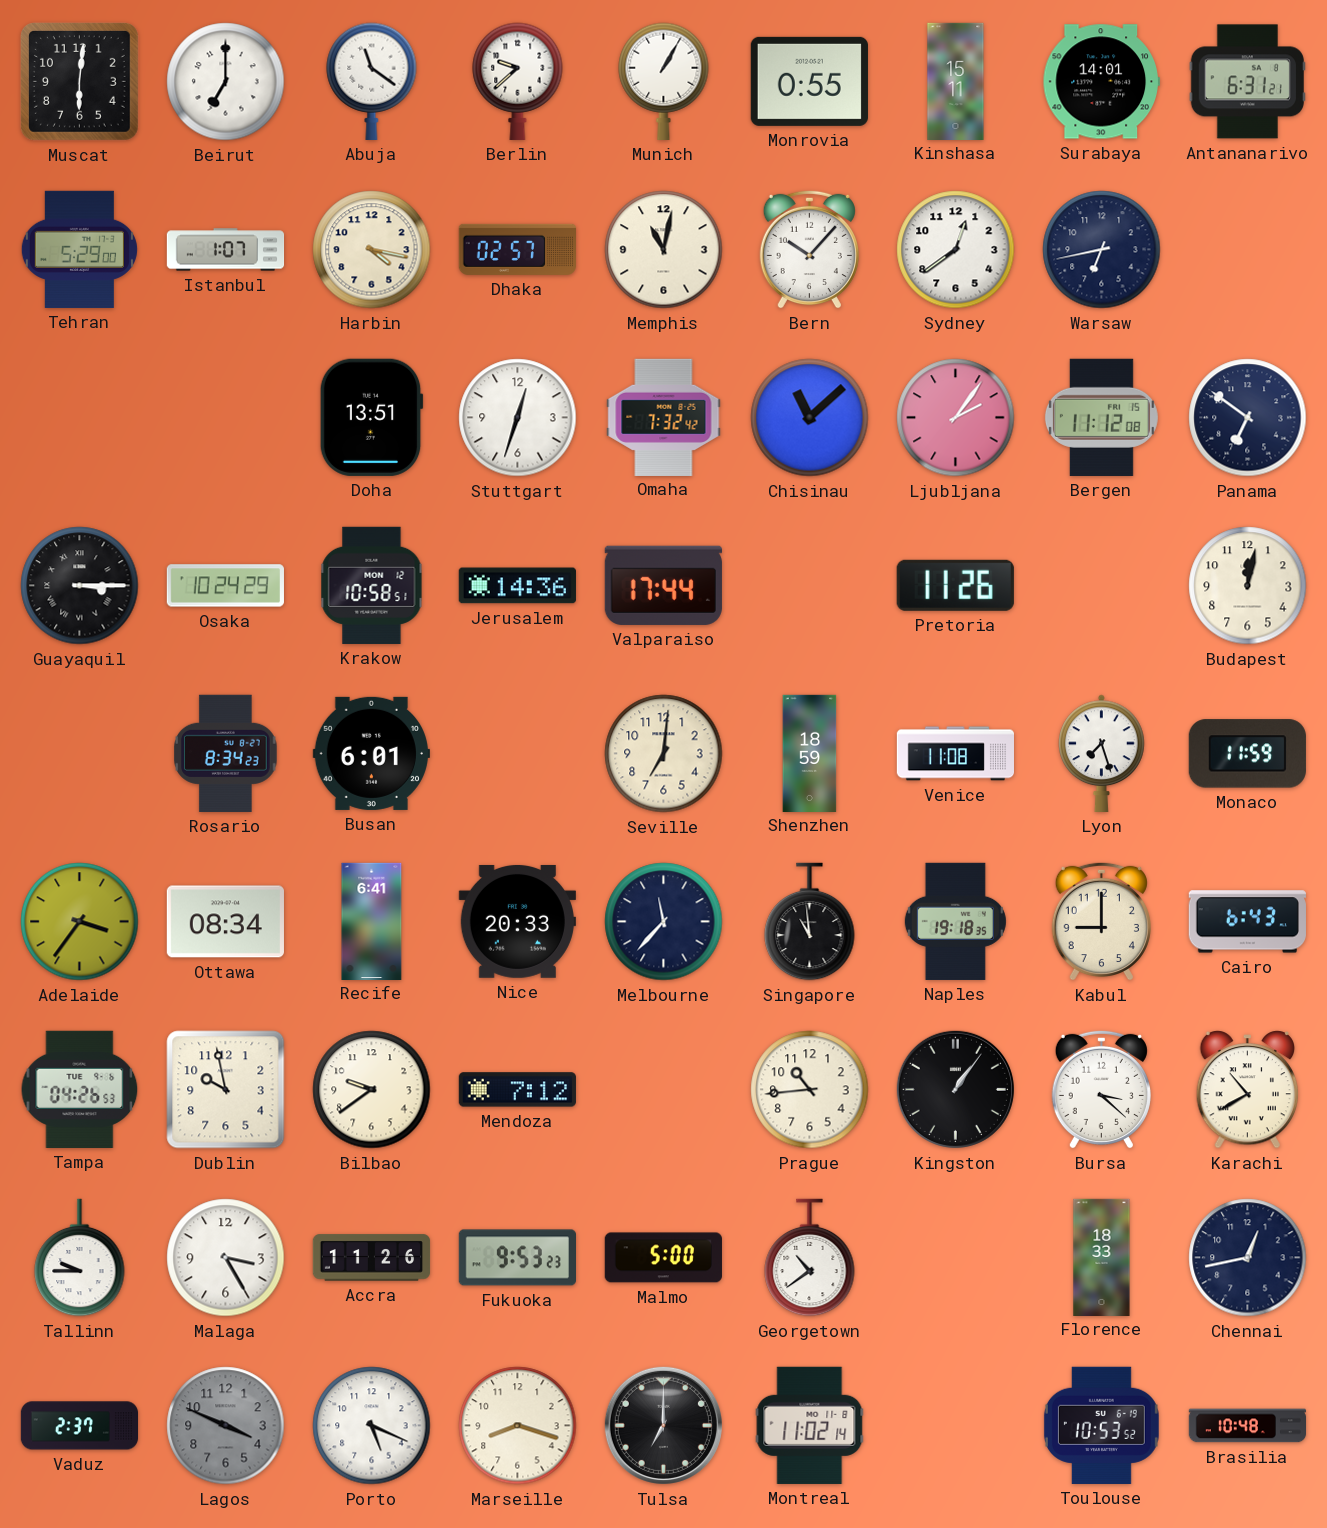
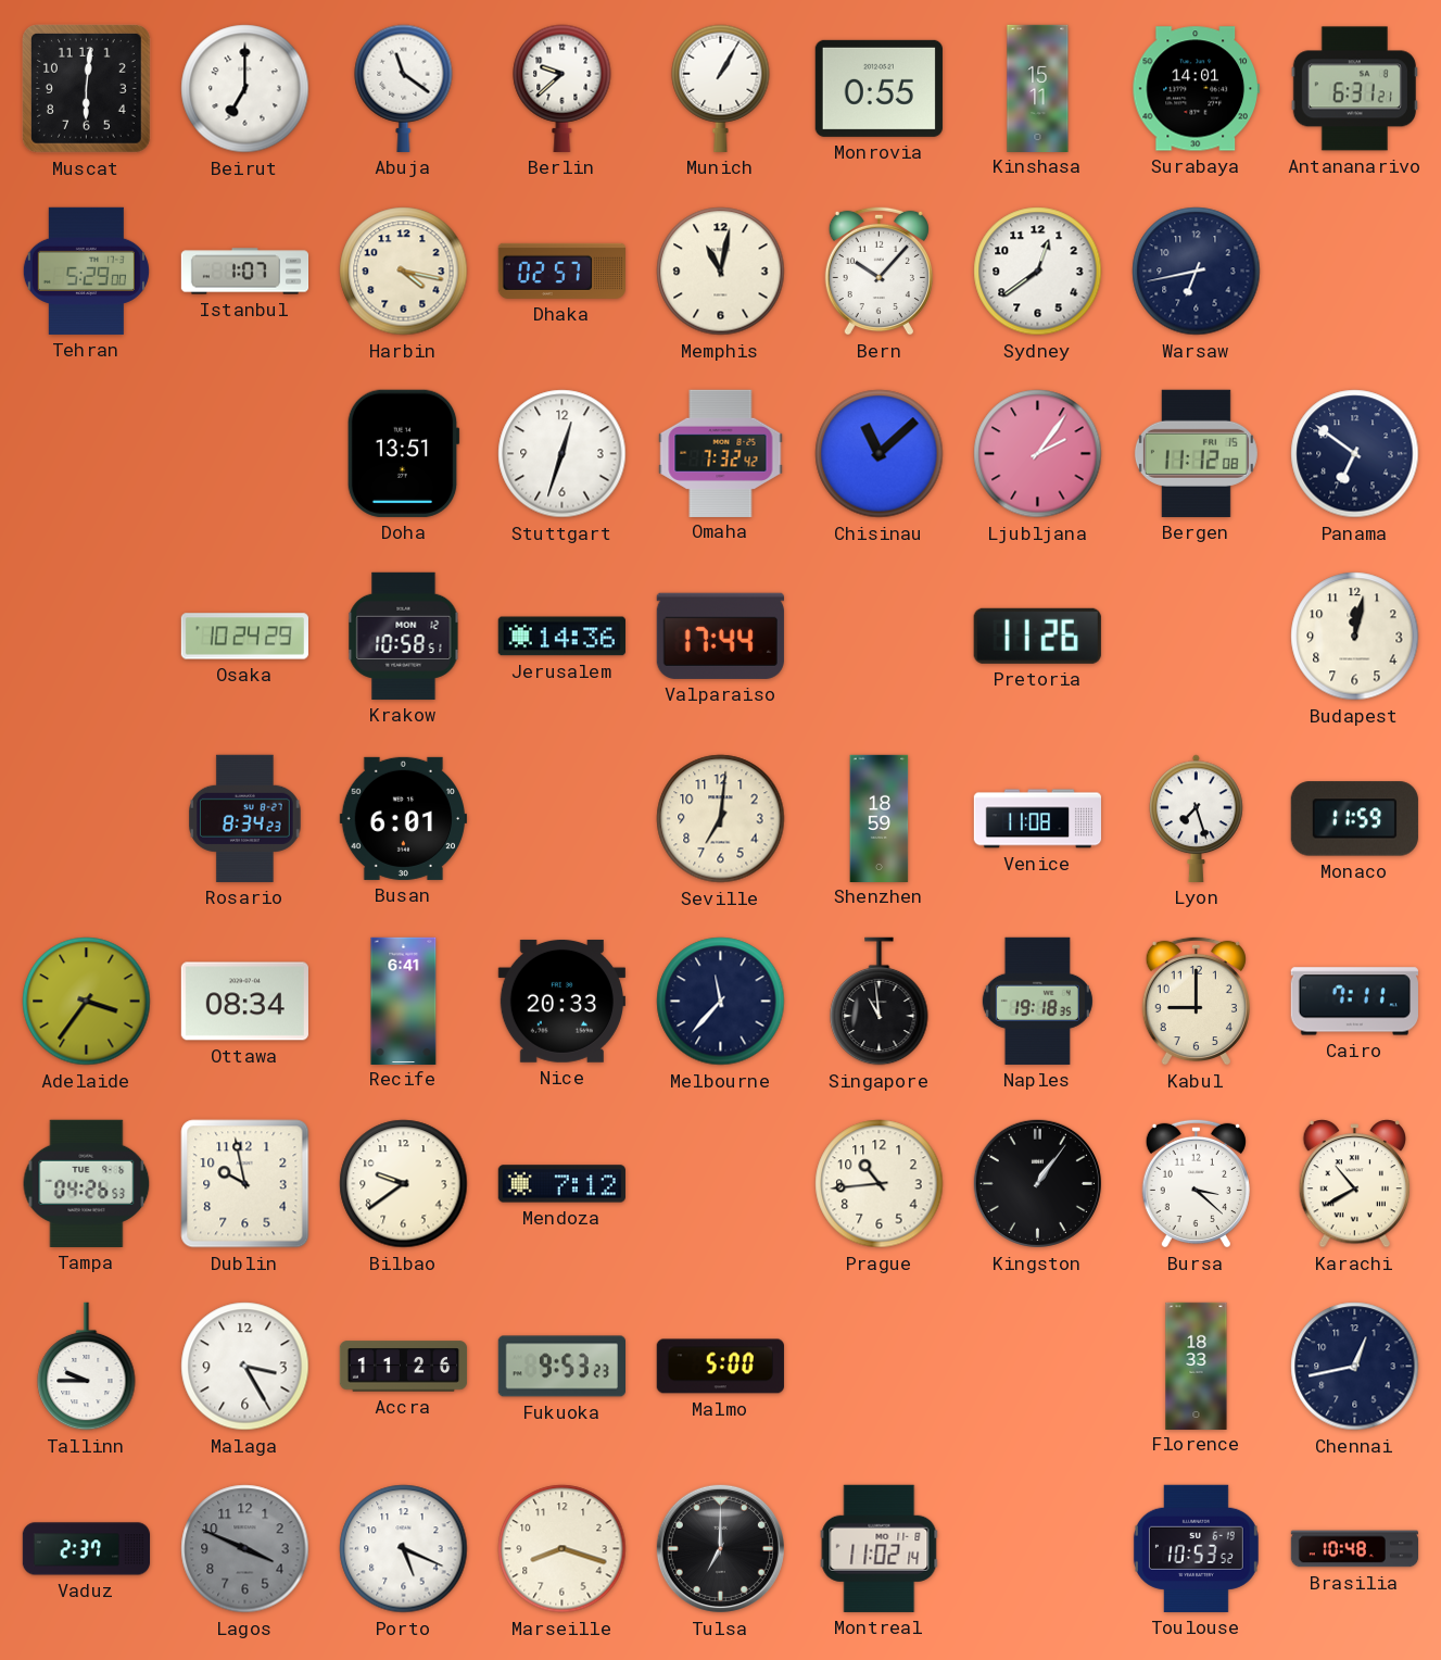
Guayaquil: 3:15 -> none
Cairo: 6:43 -> 7:11
Georgetown: 10:39 -> none
